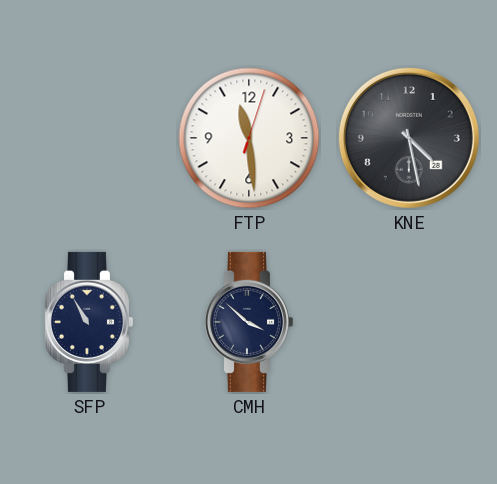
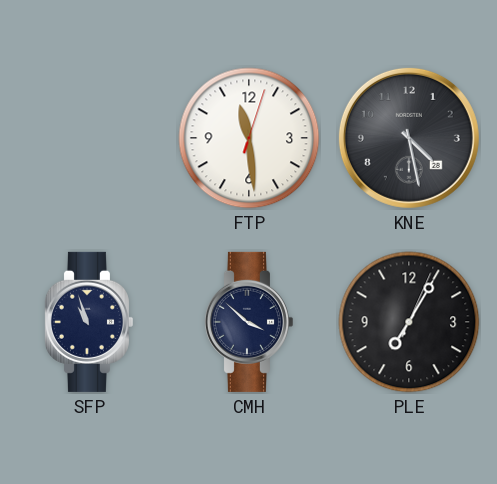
SFP: 10:55 -> 10:57
PLE: none -> 7:05
